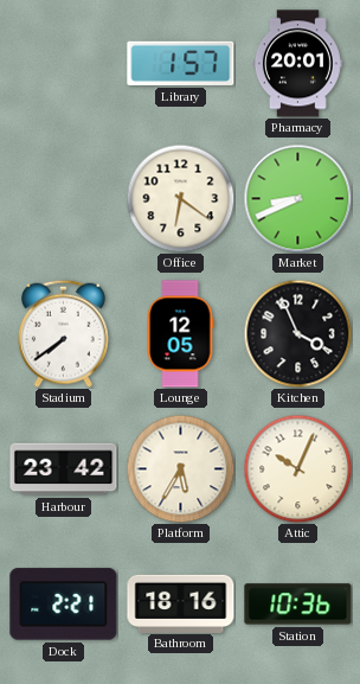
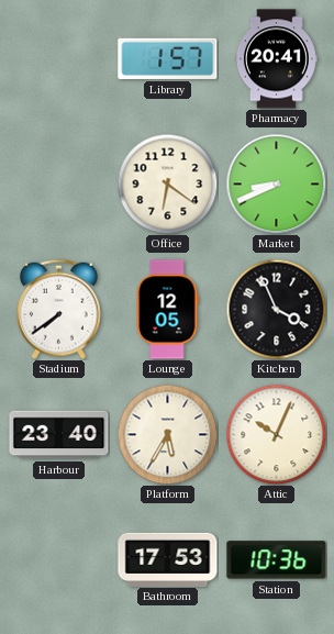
Pharmacy: 20:01 -> 20:41
Harbour: 23:42 -> 23:40
Dock: 2:21 -> none
Bathroom: 18:16 -> 17:53
